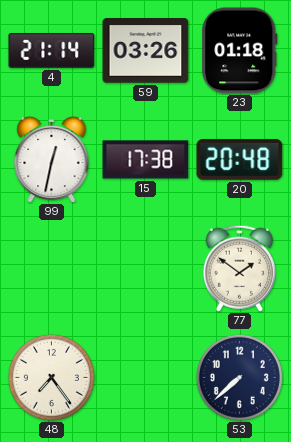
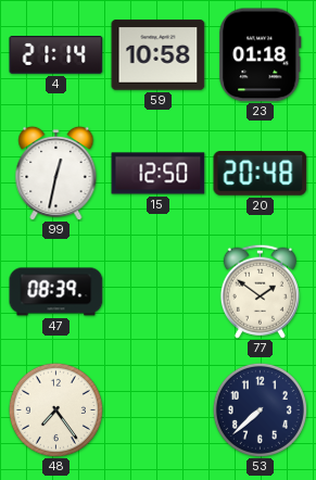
59: 03:26 -> 10:58
15: 17:38 -> 12:50
47: none -> 08:39
